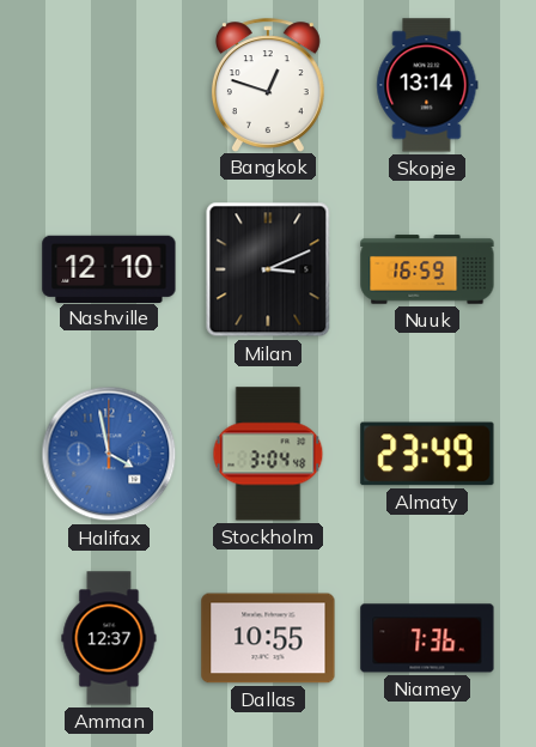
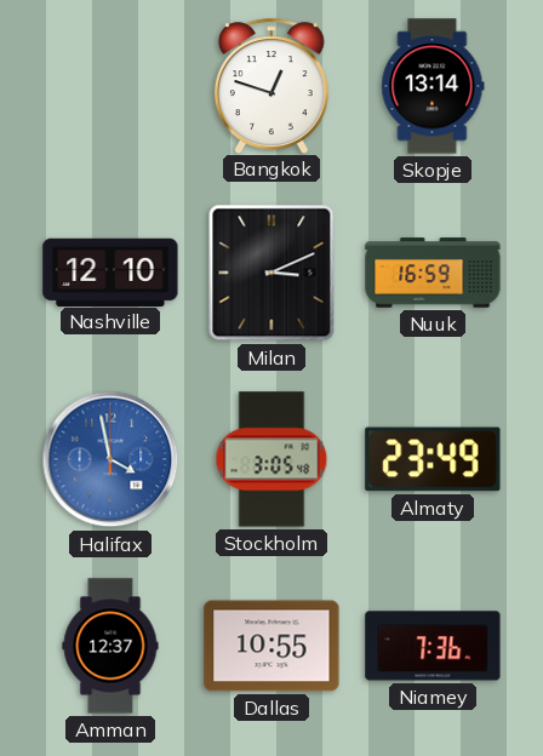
Stockholm: 3:04 -> 3:05
